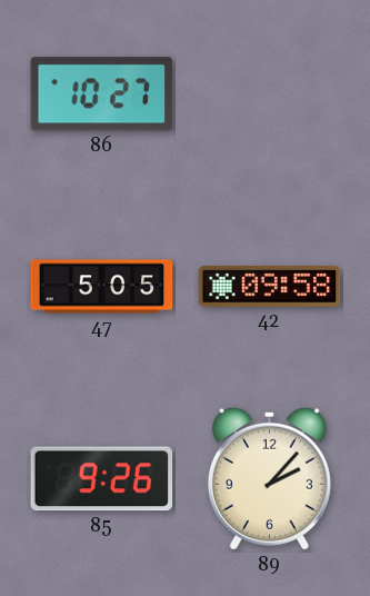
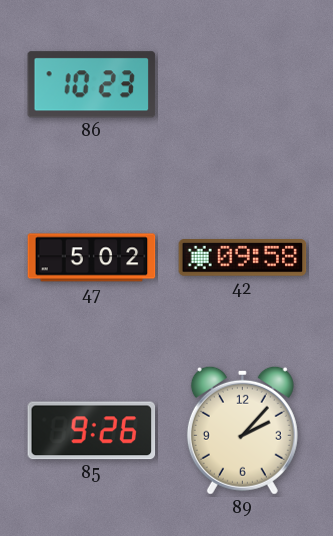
86: 10:27 -> 10:23
47: 5:05 -> 5:02
